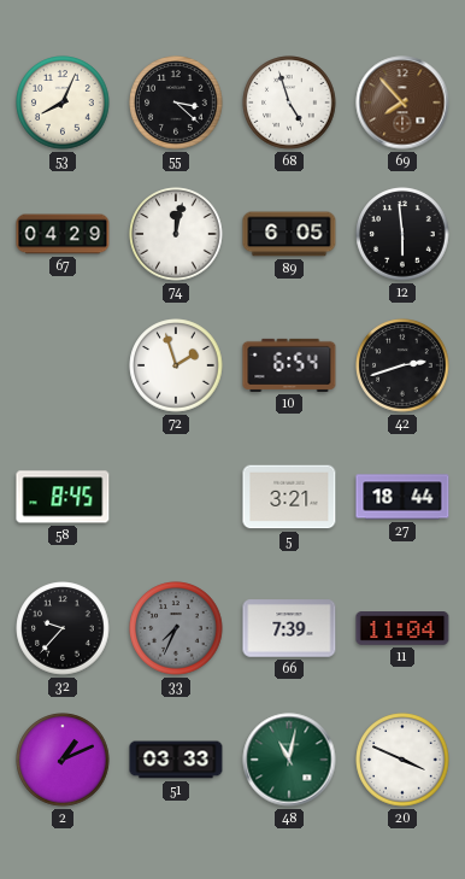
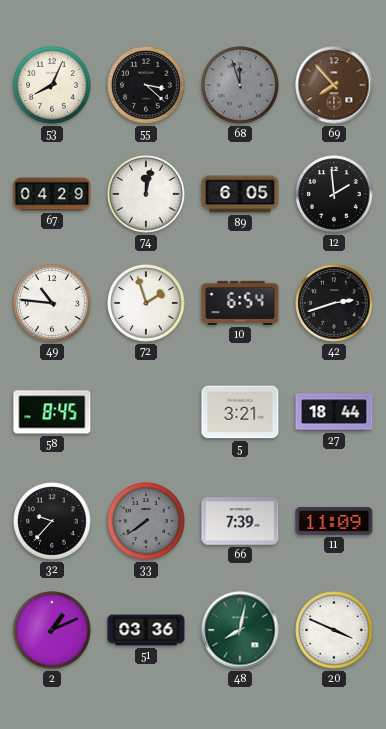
68: 4:57 -> 11:57
68 dial: white -> grey
12: 5:59 -> 1:59
49: none -> 10:46
33: 7:34 -> 7:39
11: 11:04 -> 11:09
51: 03:33 -> 03:36
48: 11:02 -> 8:02
